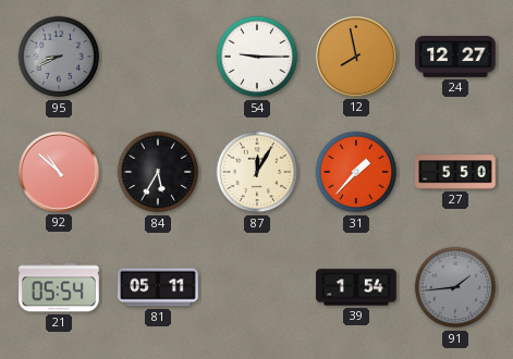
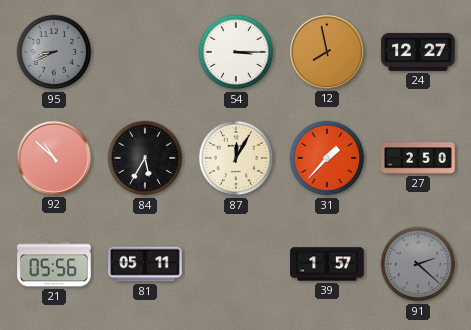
54: 9:15 -> 3:15
27: 5:50 -> 2:50
21: 05:54 -> 05:56
39: 1:54 -> 1:57
91: 1:44 -> 2:22
